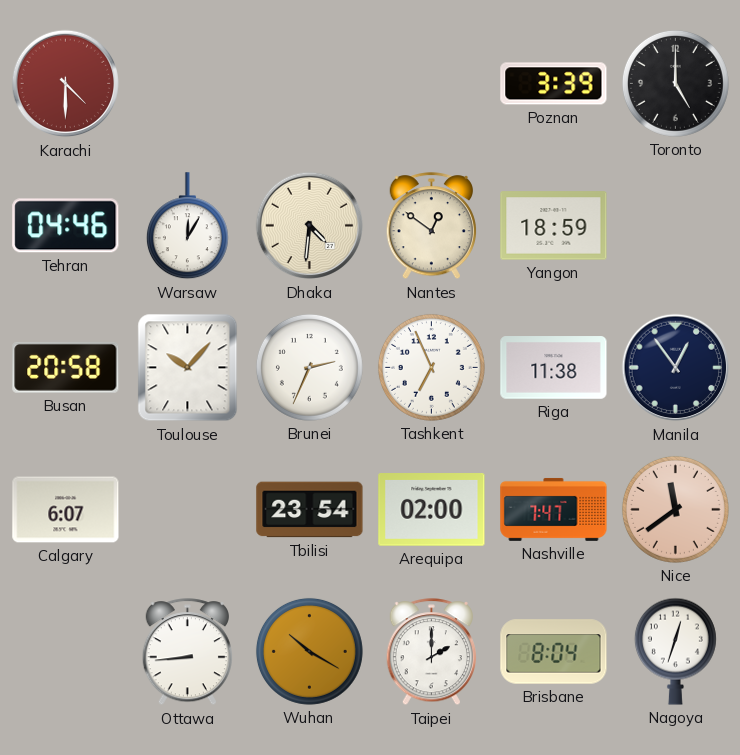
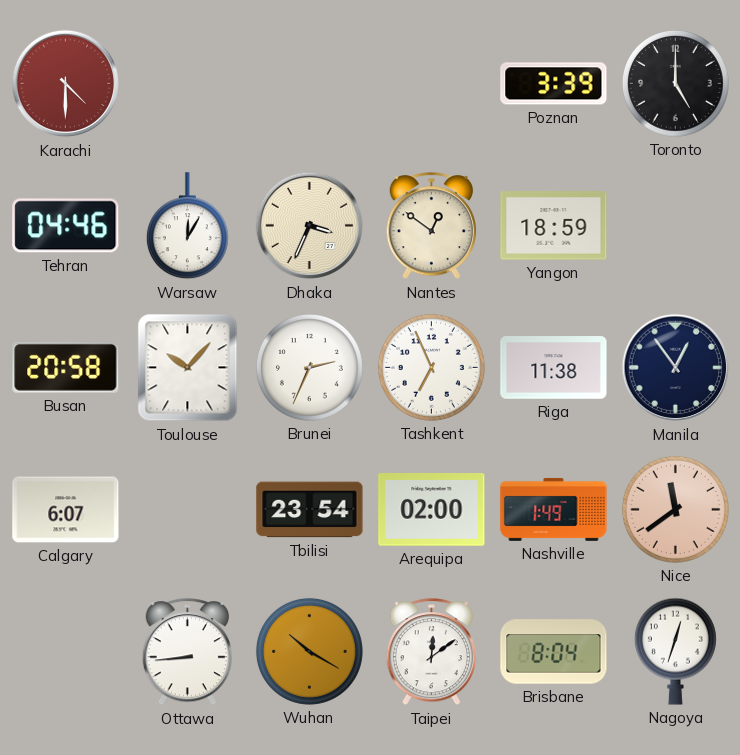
Dhaka: 4:31 -> 3:34
Nashville: 7:47 -> 1:49
Taipei: 2:00 -> 12:09
